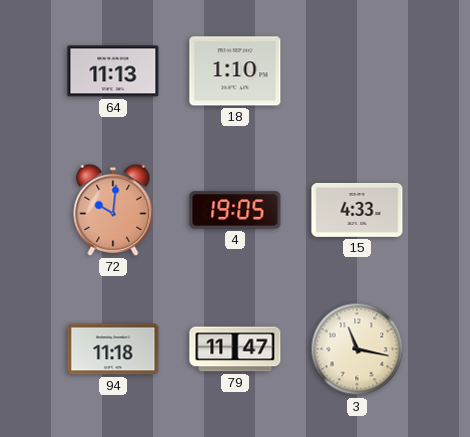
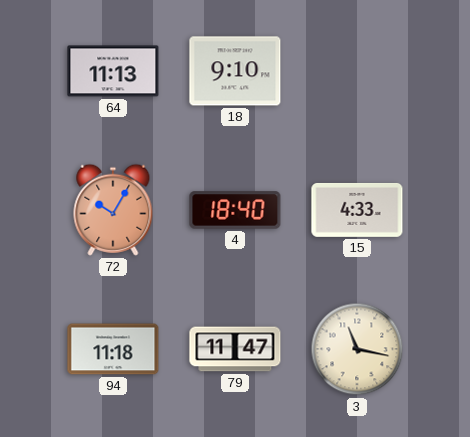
18: 1:10 -> 9:10
72: 10:01 -> 10:05
4: 19:05 -> 18:40
